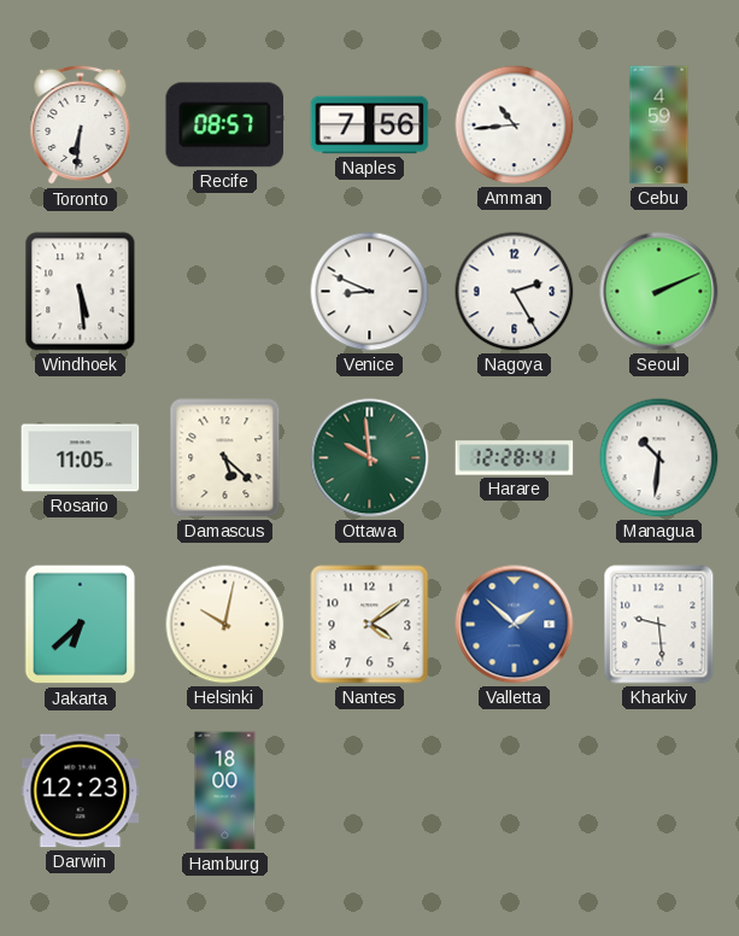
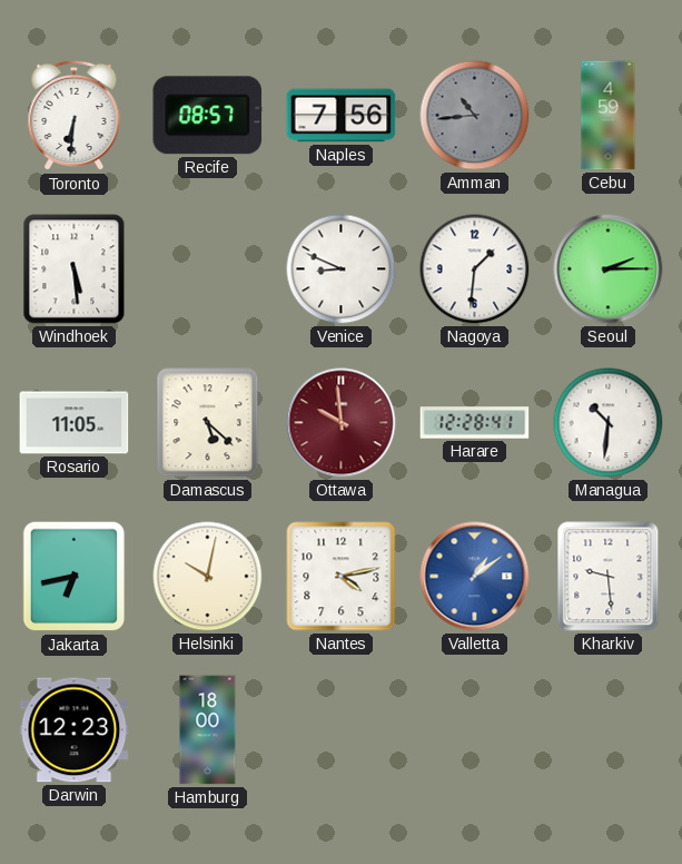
Amman dial: white -> grey
Nagoya: 2:25 -> 1:31
Seoul: 2:11 -> 2:15
Ottawa dial: green -> burgundy
Jakarta: 6:38 -> 6:43
Nantes: 4:09 -> 4:13
Valletta: 1:52 -> 1:09
